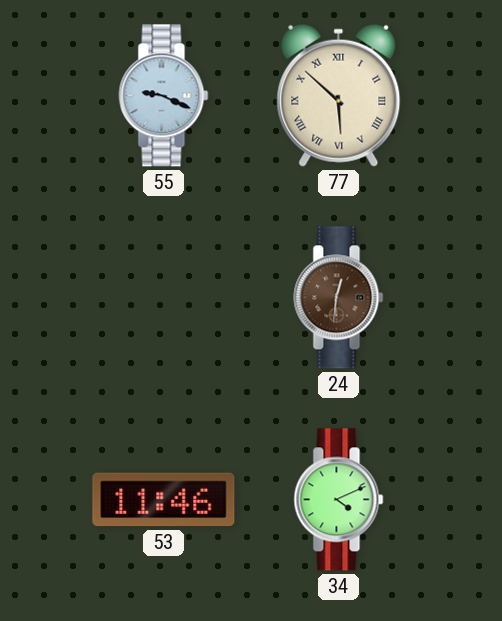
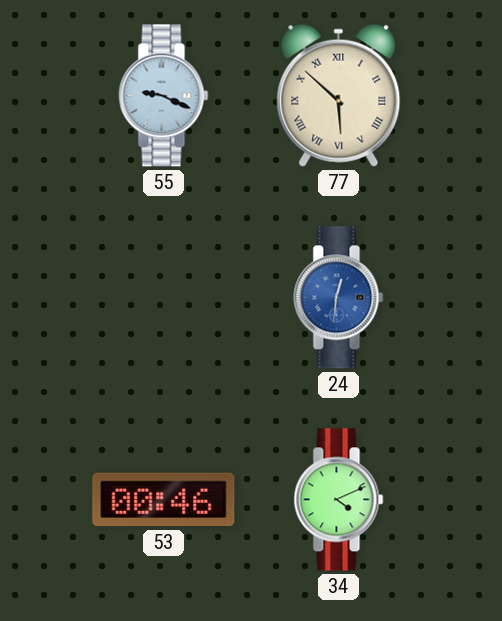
24 dial: brown -> blue
53: 11:46 -> 00:46
